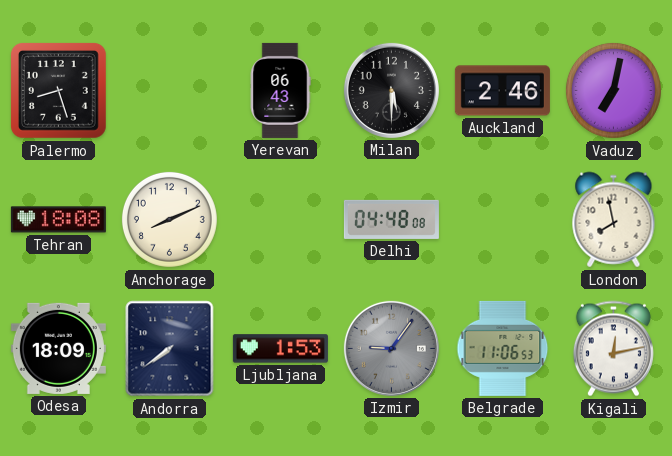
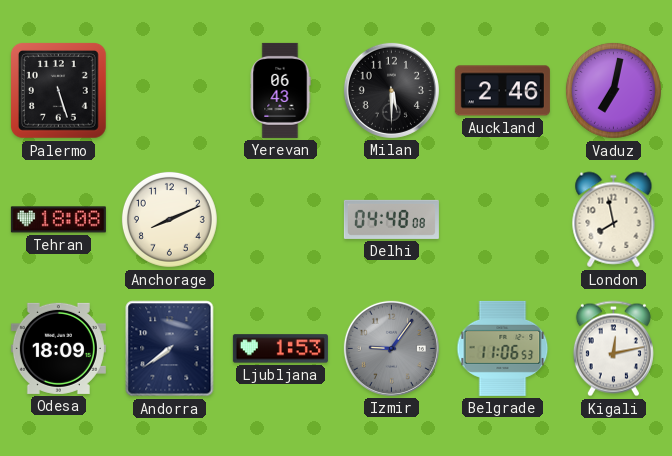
Palermo: 8:27 -> 5:27
